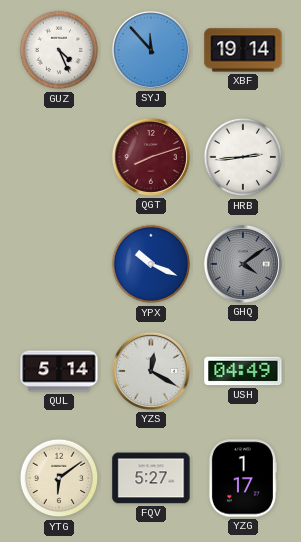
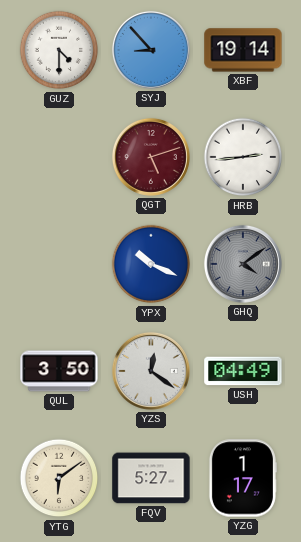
GUZ: 4:26 -> 4:30
SYJ: 11:53 -> 8:53
QGT: 8:12 -> 5:12
QUL: 5:14 -> 3:50
YZS: 12:20 -> 12:21
